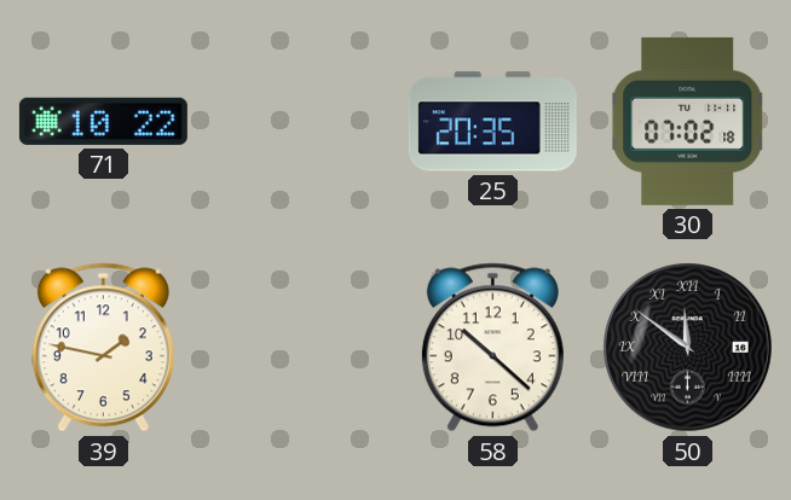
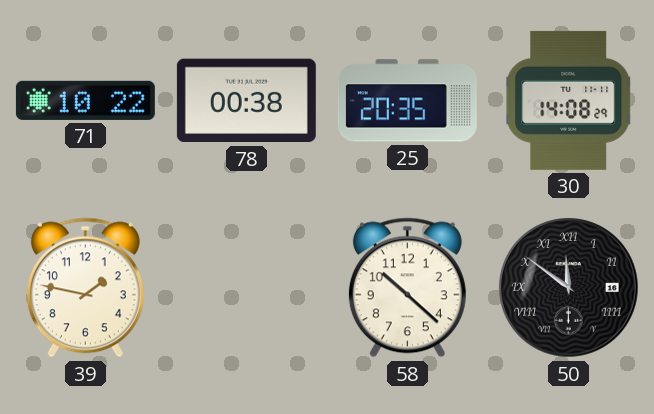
78: none -> 00:38
30: 07:02 -> 14:08
